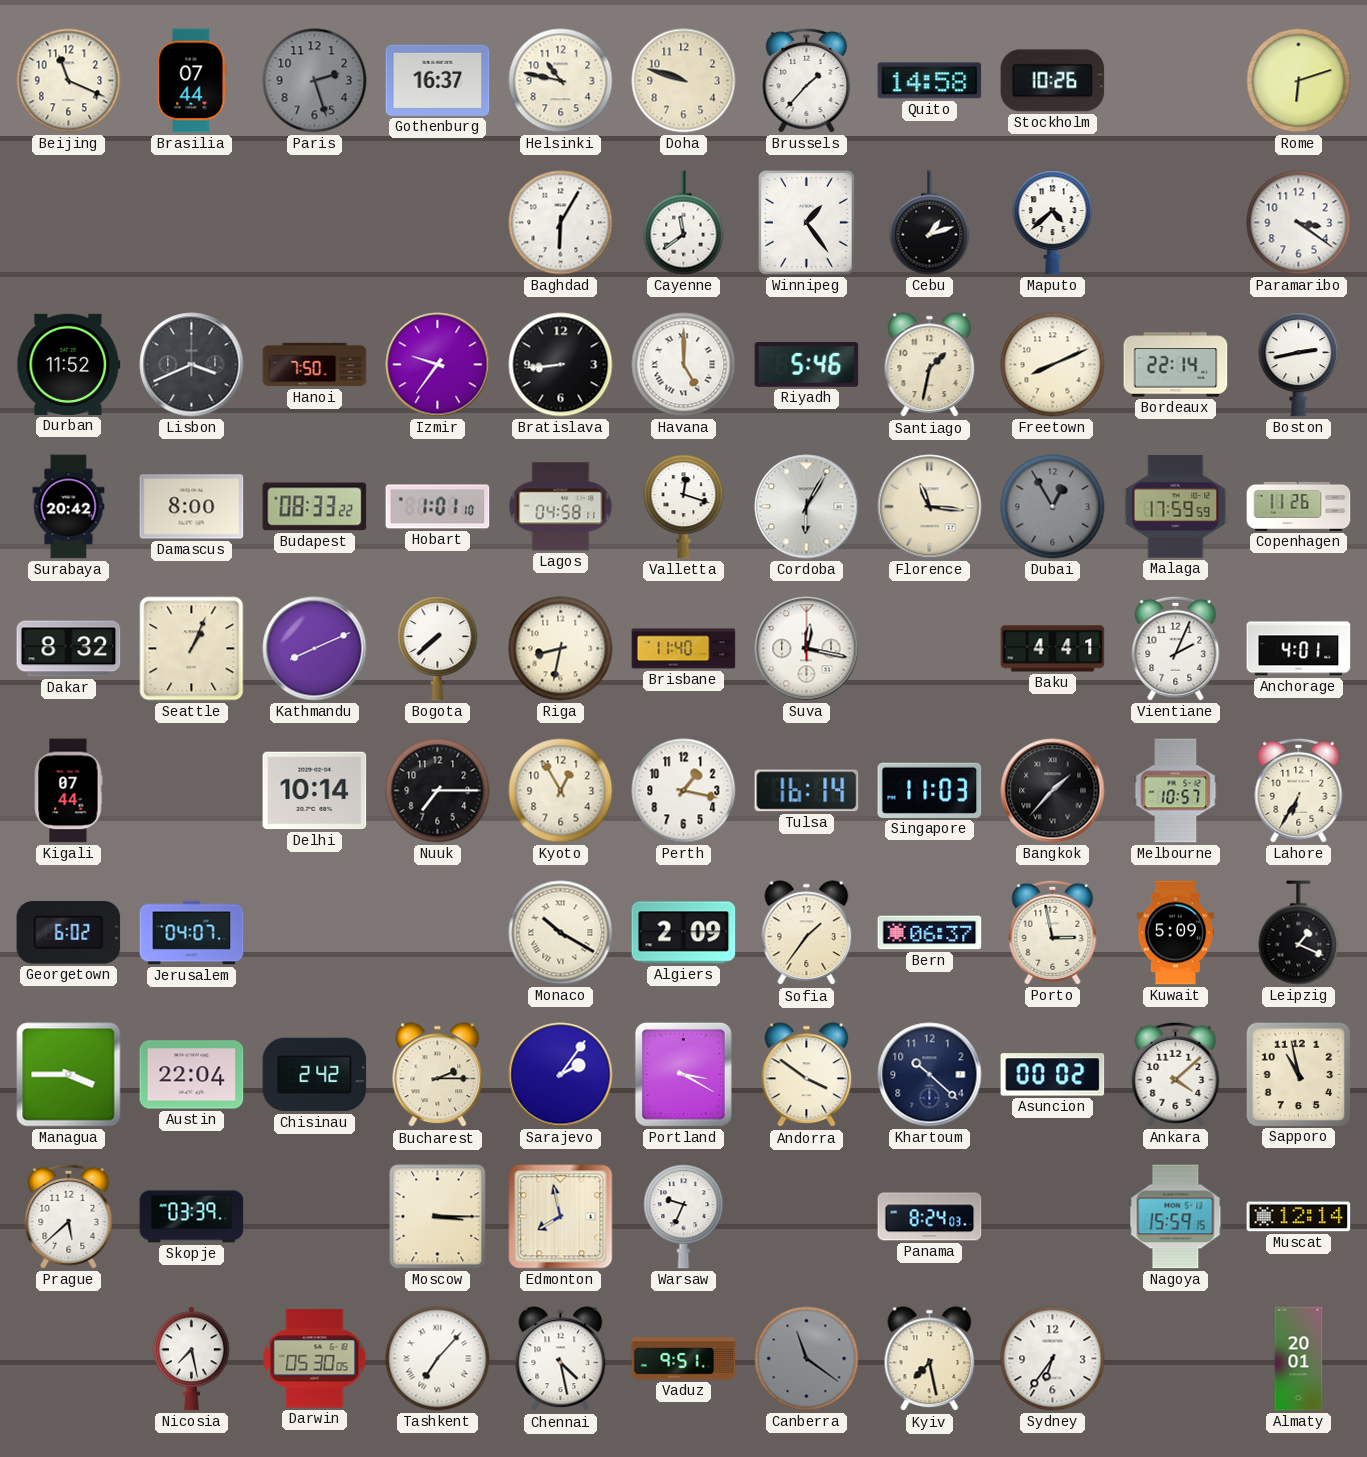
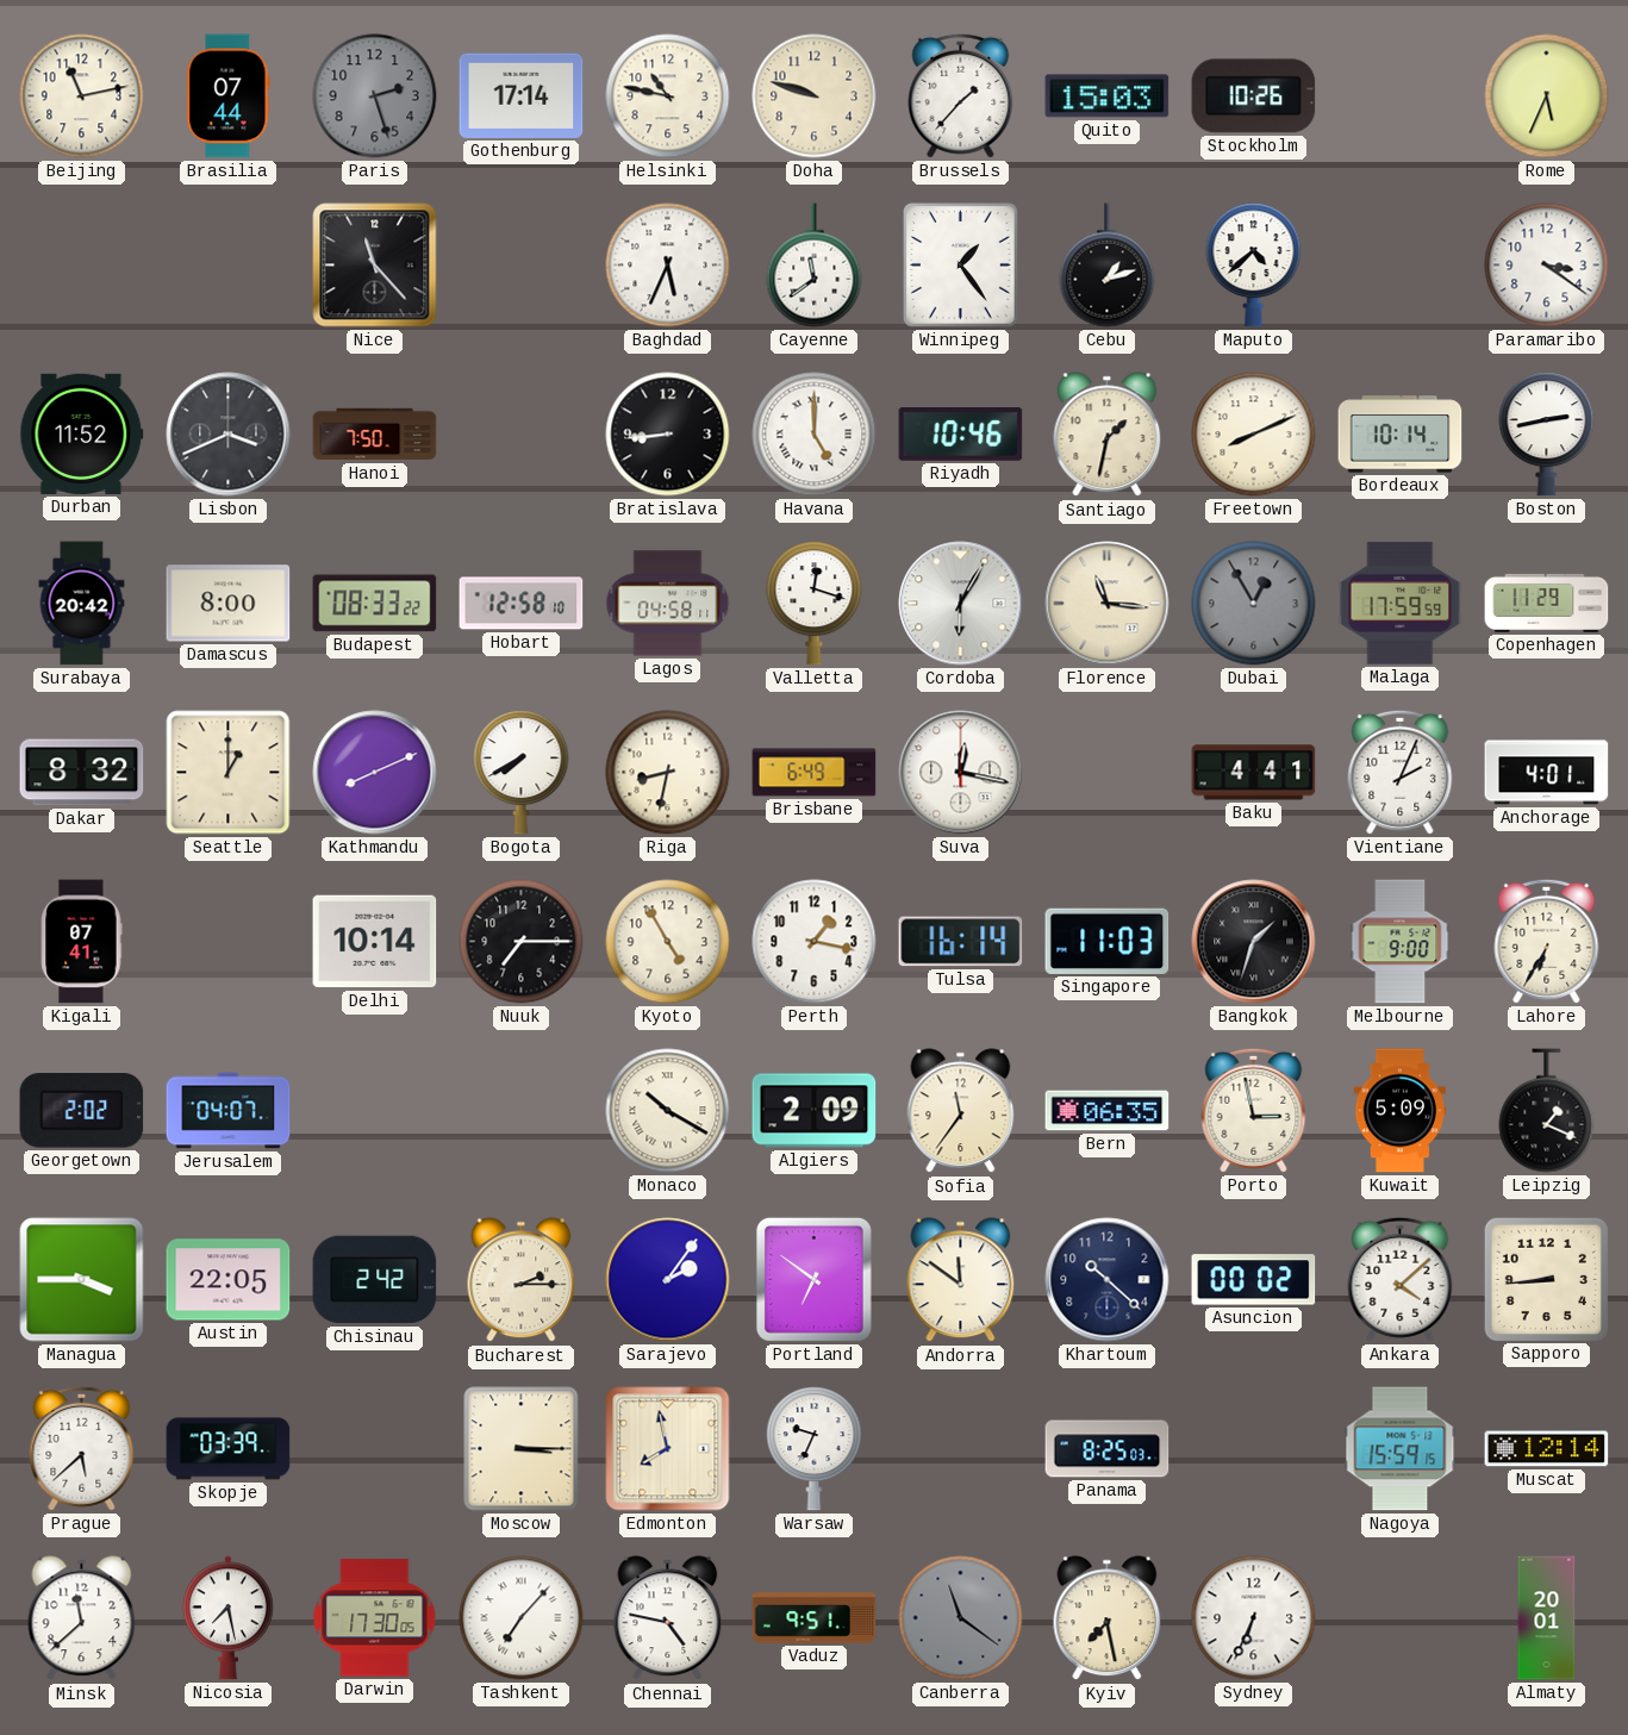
Beijing: 11:19 -> 11:13
Gothenburg: 16:37 -> 17:14
Quito: 14:58 -> 15:03
Rome: 6:12 -> 5:34
Nice: none -> 11:23
Baghdad: 6:05 -> 5:34
Izmir: 9:36 -> none
Riyadh: 5:46 -> 10:46
Bordeaux: 22:14 -> 10:14
Hobart: 1:01 -> 12:58
Copenhagen: 11:26 -> 11:29
Seattle: 1:04 -> 1:00
Bogota: 7:38 -> 7:40
Brisbane: 11:40 -> 6:49
Kigali: 07:44 -> 07:41
Kyoto: 12:55 -> 4:55
Bangkok: 1:37 -> 1:33
Melbourne: 10:57 -> 9:00
Georgetown: 6:02 -> 2:02
Sofia: 1:36 -> 11:36
Bern: 06:37 -> 06:35
Austin: 22:04 -> 22:05
Portland: 3:20 -> 6:51
Andorra: 3:51 -> 11:51
Sapporo: 10:58 -> 8:44
Panama: 8:24 -> 8:25
Minsk: none -> 11:38
Darwin: 05:30 -> 17:30
Chennai: 4:28 -> 4:47
Sydney: 6:36 -> 6:34
